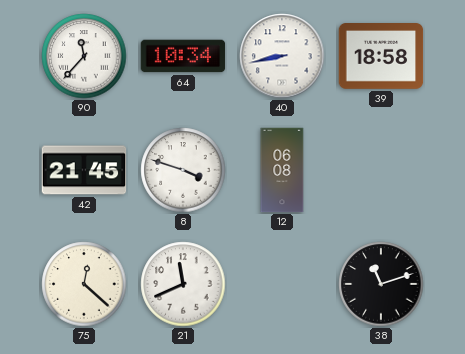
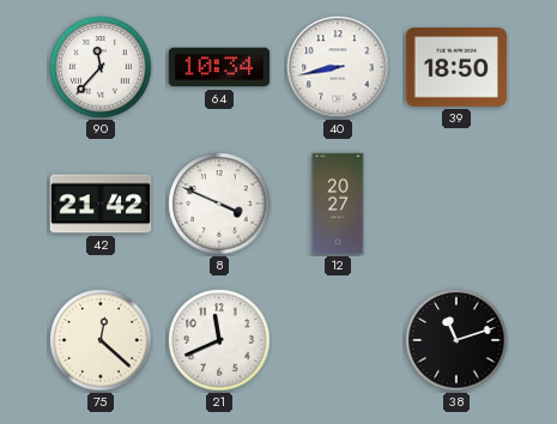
39: 18:58 -> 18:50
42: 21:45 -> 21:42
8: 3:48 -> 3:49
12: 06:08 -> 20:27
